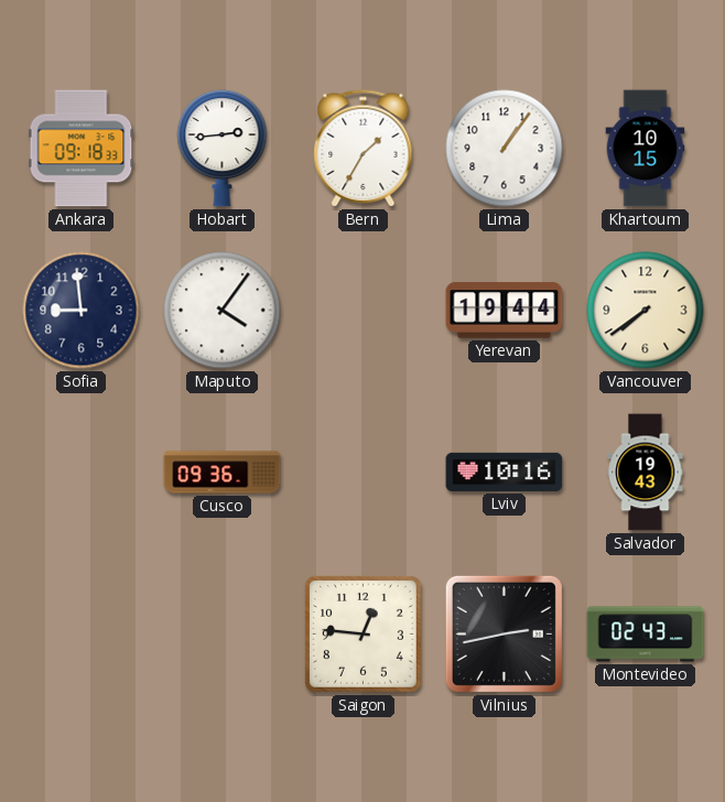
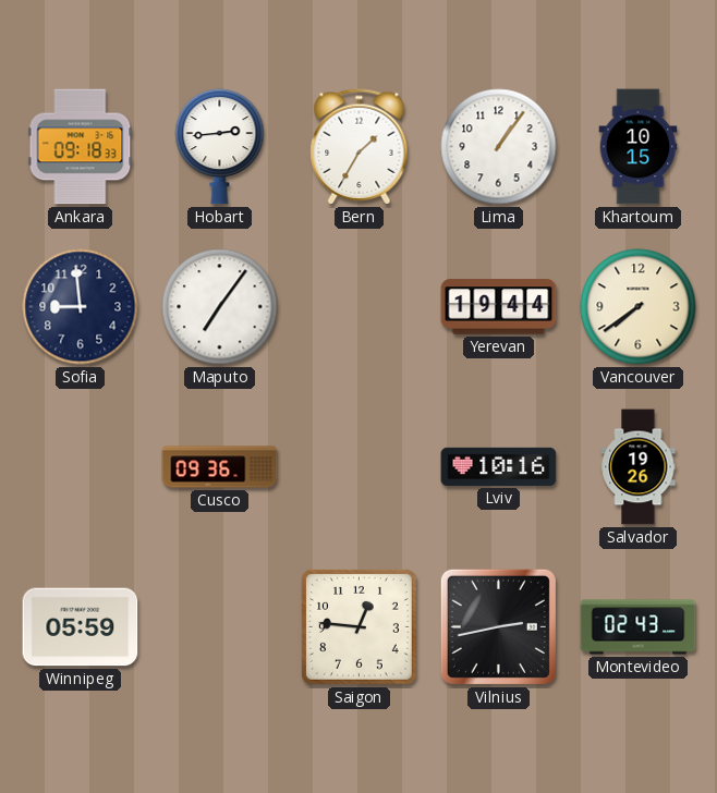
Maputo: 4:06 -> 7:06
Salvador: 19:43 -> 19:26
Winnipeg: none -> 05:59
